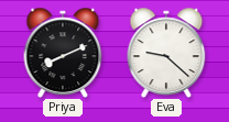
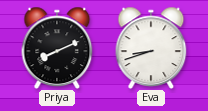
Eva: 9:22 -> 8:42
